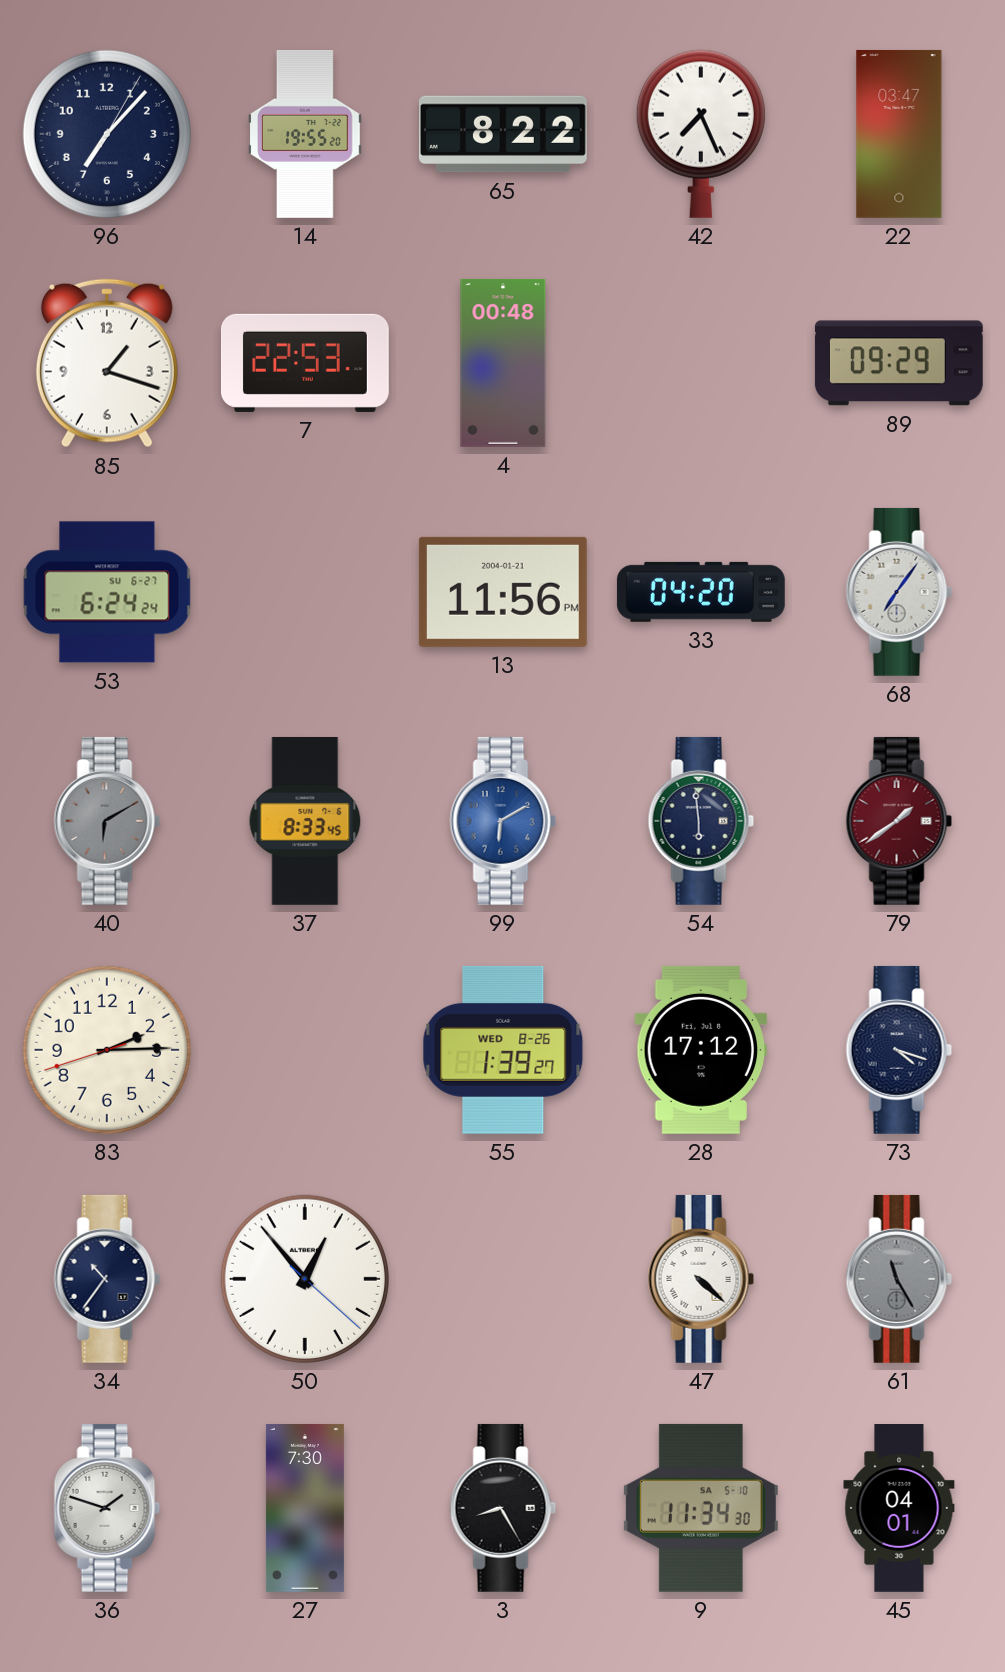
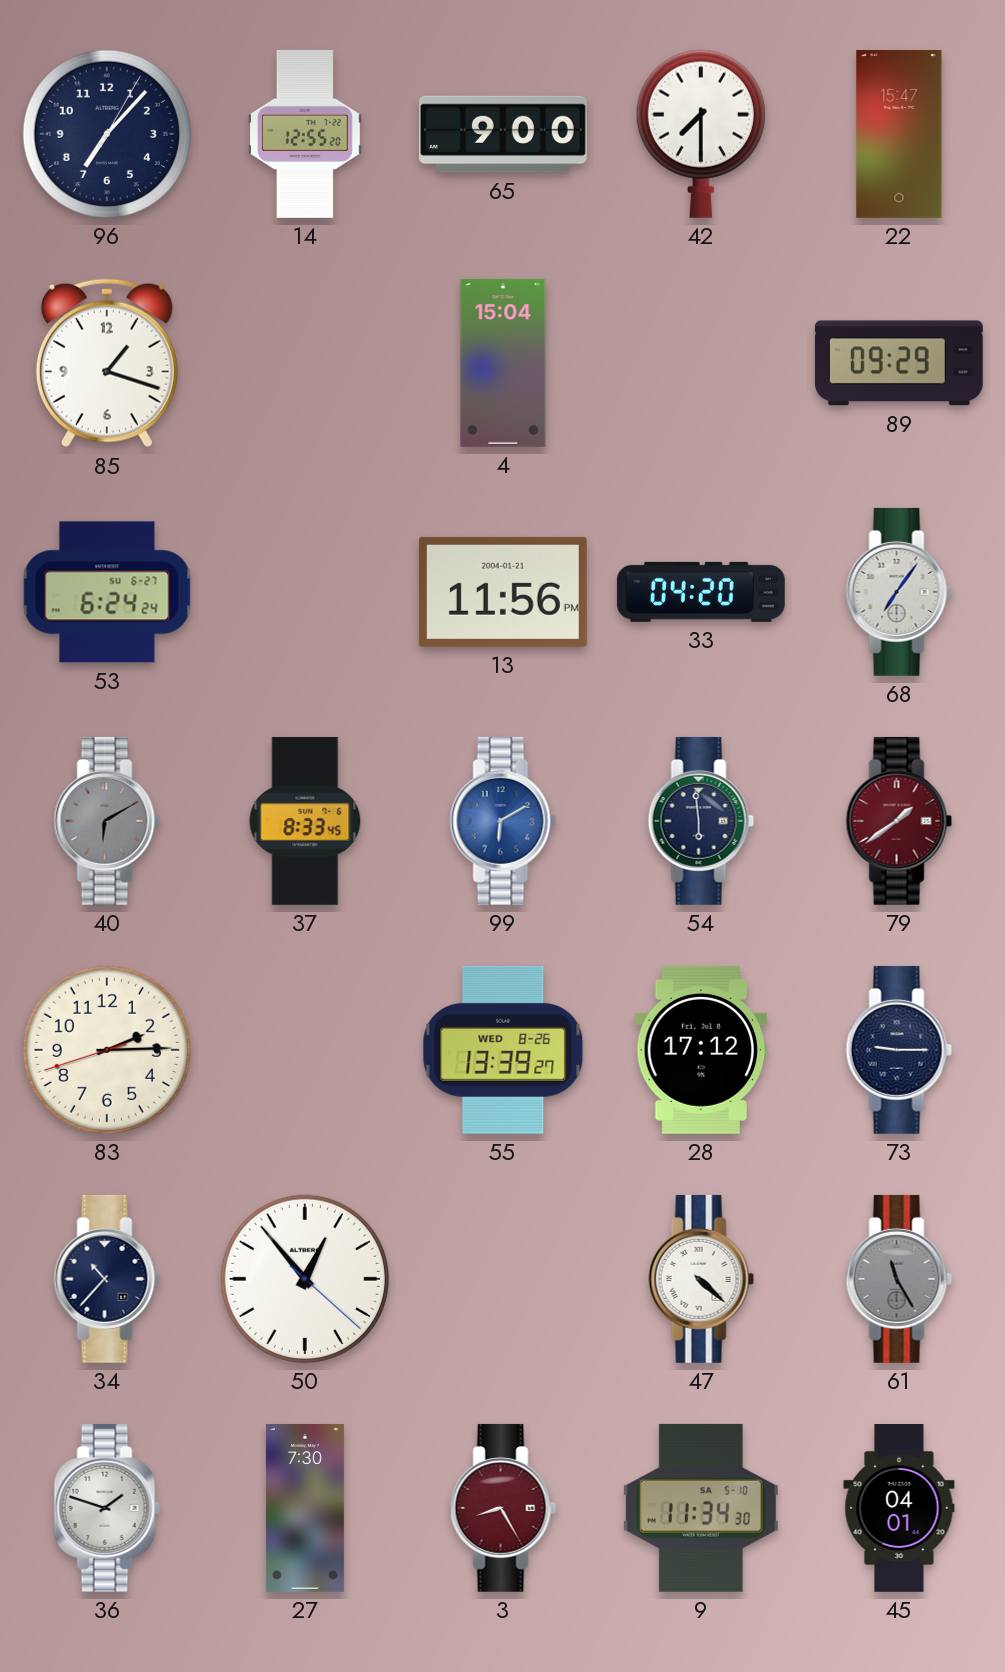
14: 19:55 -> 12:55
65: 8:22 -> 9:00
42: 7:26 -> 7:30
22: 03:47 -> 15:47
7: 22:53 -> none
4: 00:48 -> 15:04
55: 1:39 -> 13:39
73: 4:18 -> 9:15
34: 10:36 -> 10:37
3 dial: black -> burgundy
